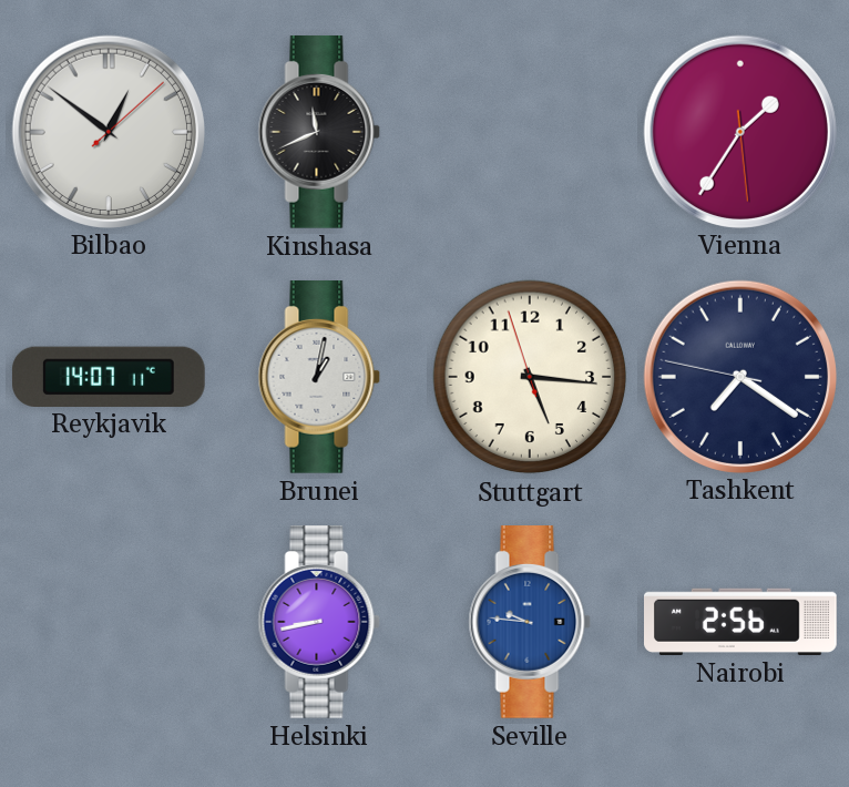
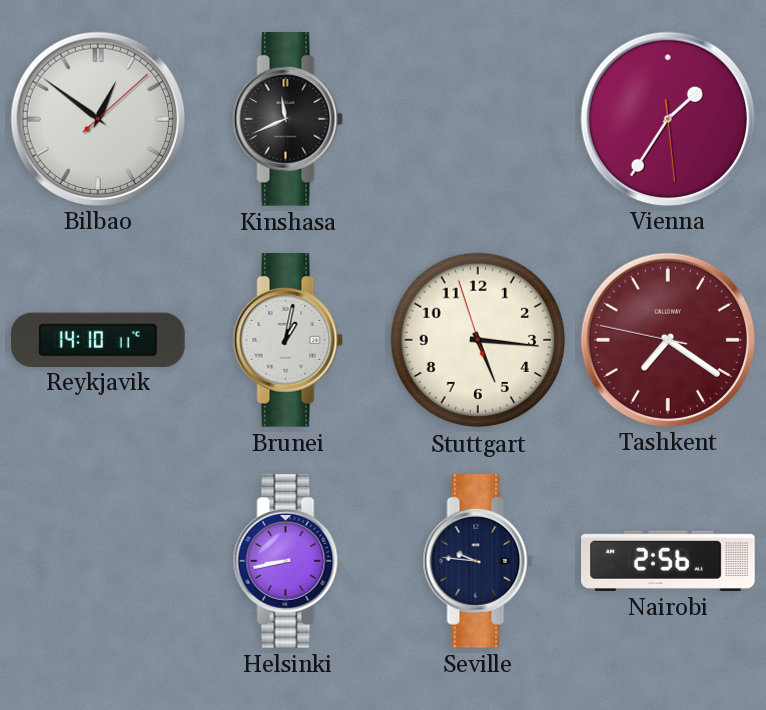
Reykjavik: 14:07 -> 14:10
Tashkent dial: navy -> burgundy
Seville dial: blue -> navy
